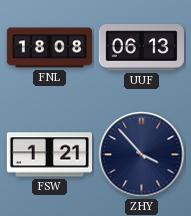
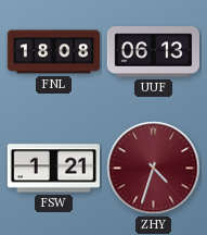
ZHY: 3:53 -> 4:33
ZHY dial: navy -> burgundy
